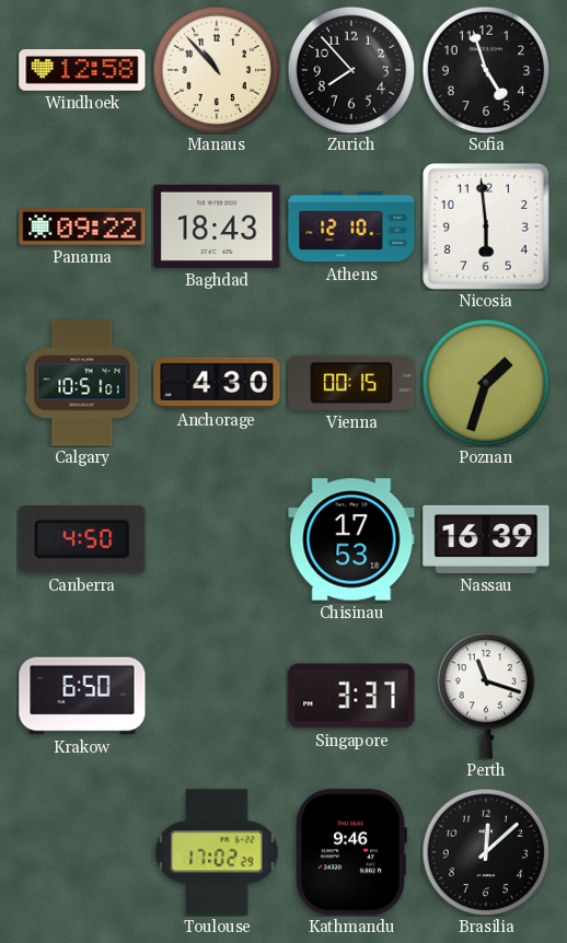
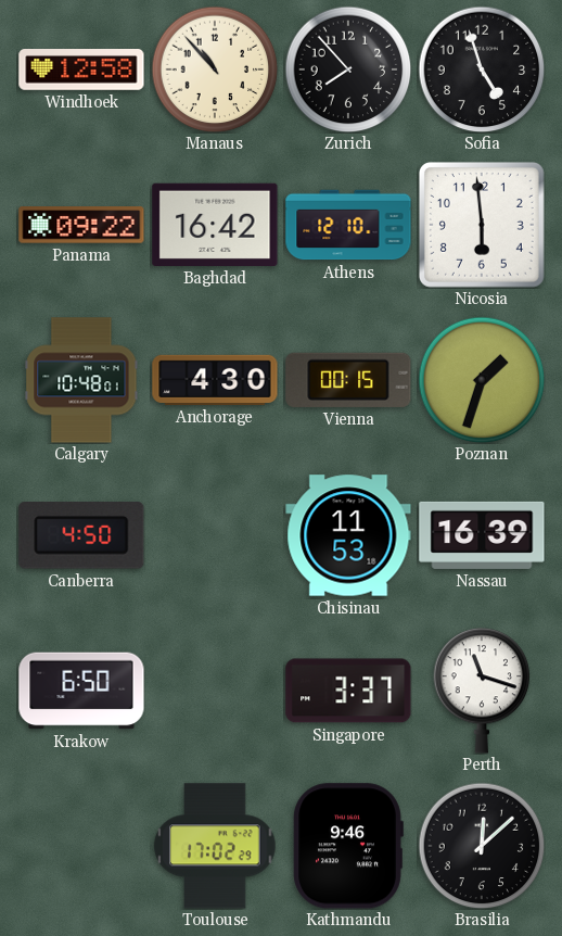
Baghdad: 18:43 -> 16:42
Calgary: 10:51 -> 10:48
Chisinau: 17:53 -> 11:53
